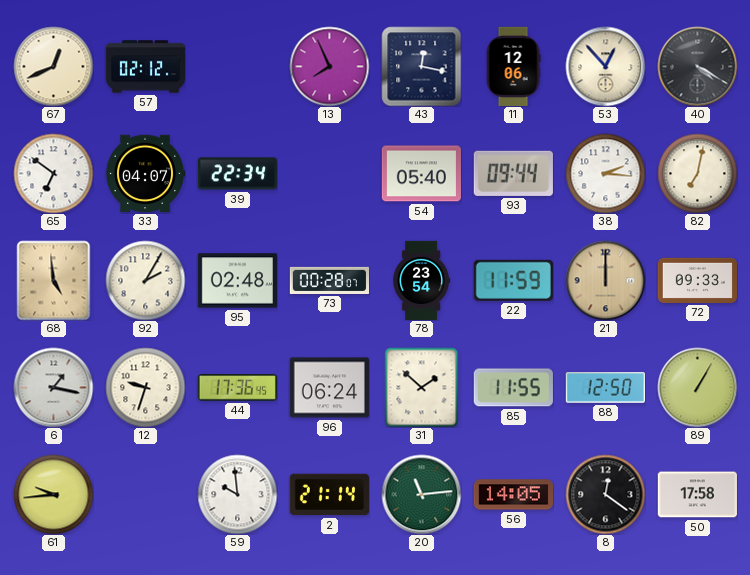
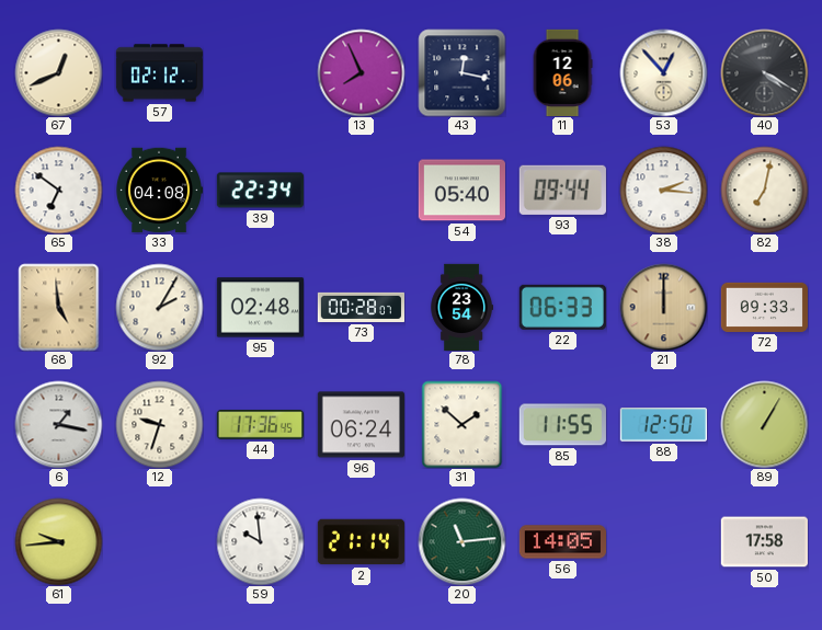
33: 04:07 -> 04:08
22: 11:59 -> 06:33
8: 12:21 -> none
